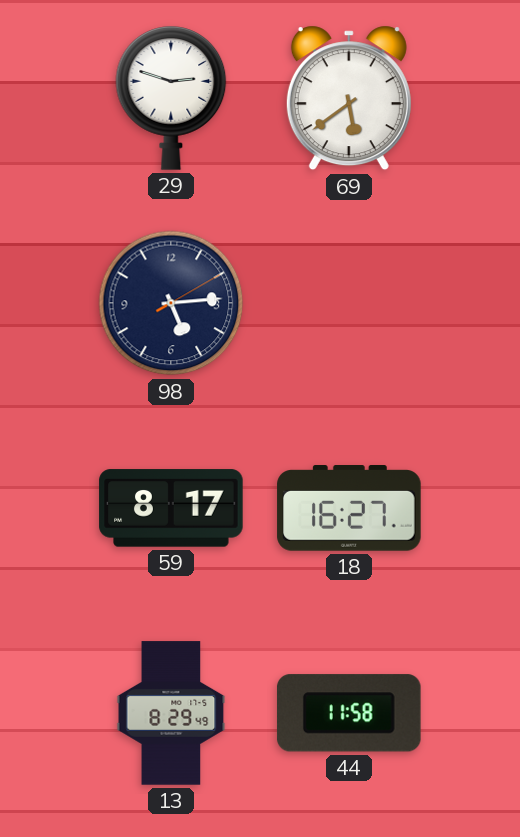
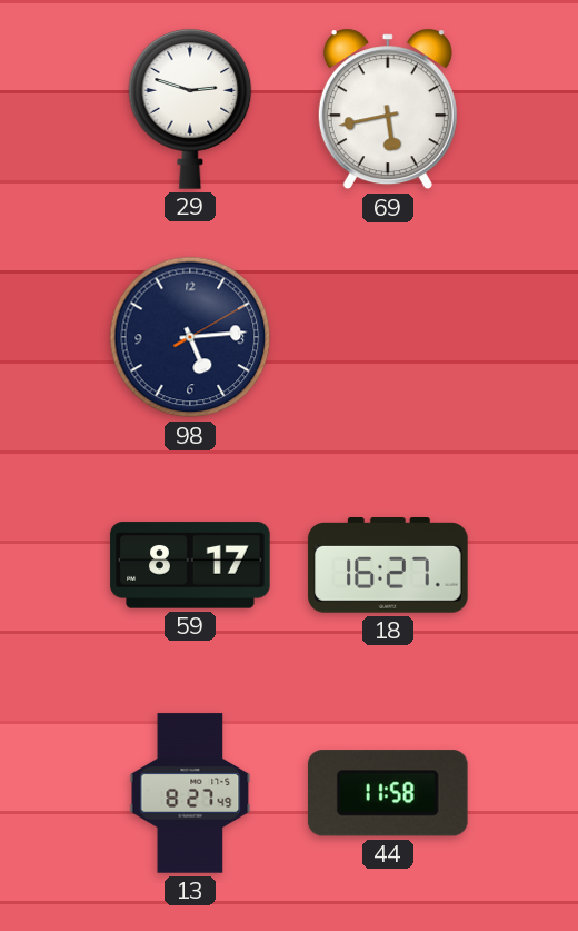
69: 5:39 -> 5:43
13: 8:29 -> 8:27
